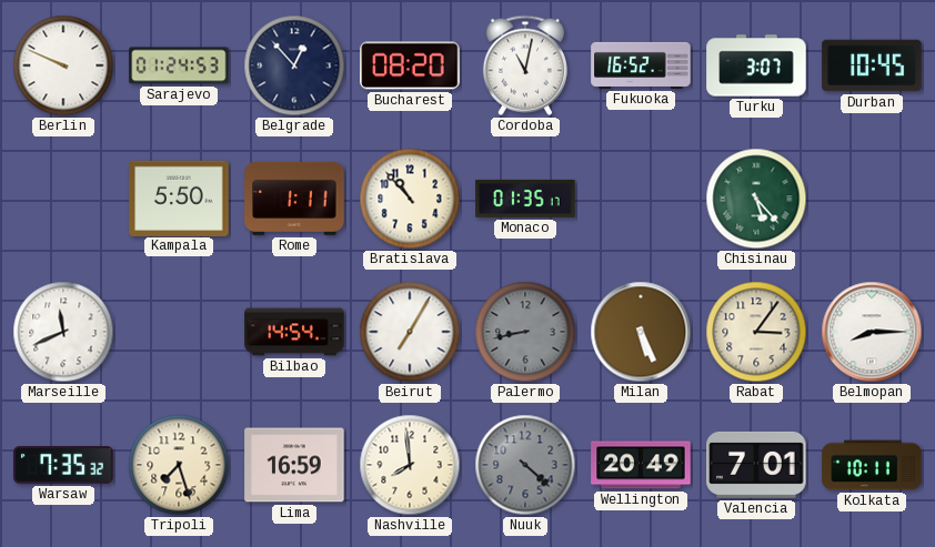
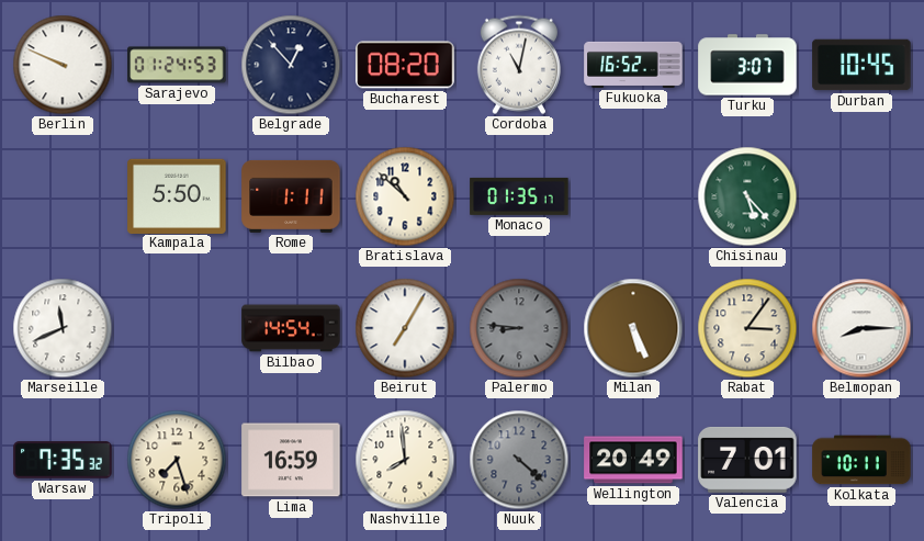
Bratislava: 10:53 -> 10:52
Palermo: 8:43 -> 8:46
